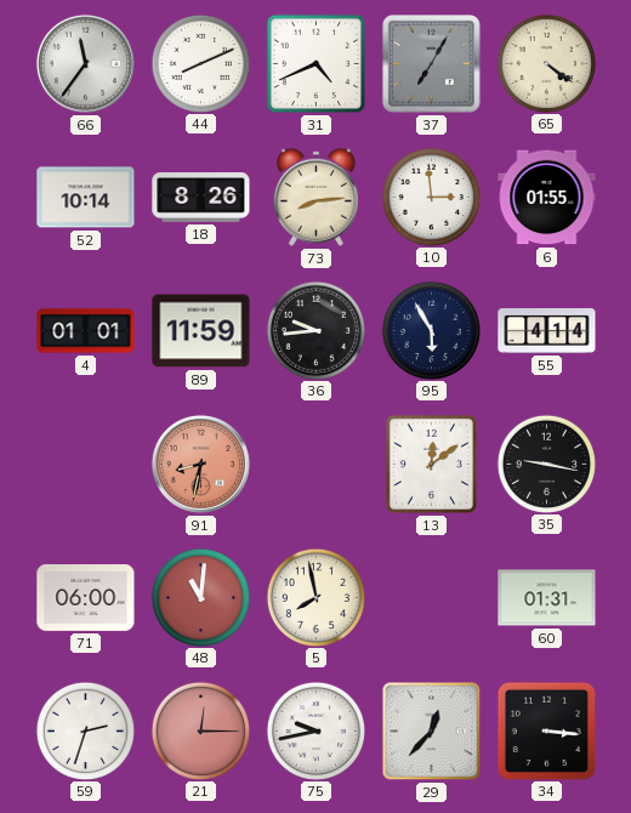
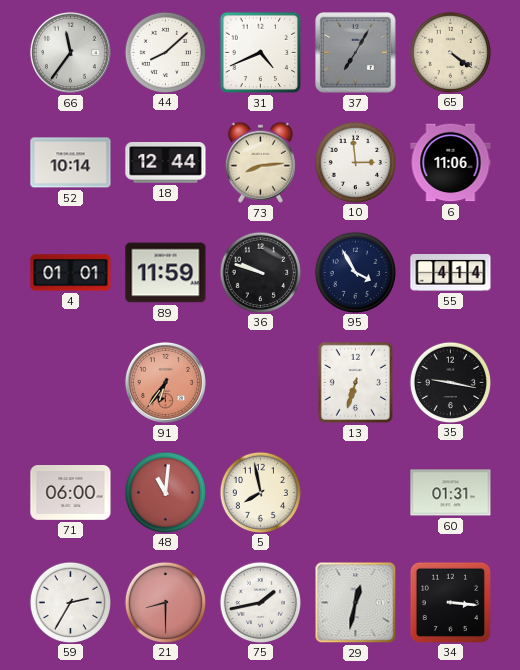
44: 8:11 -> 8:08
18: 8:26 -> 12:44
6: 01:55 -> 11:06
36: 9:44 -> 9:48
95: 5:55 -> 3:55
91: 8:32 -> 6:36
13: 12:09 -> 6:33
59: 2:33 -> 2:35
21: 12:15 -> 8:30
75: 9:43 -> 1:43
29: 12:37 -> 12:32
